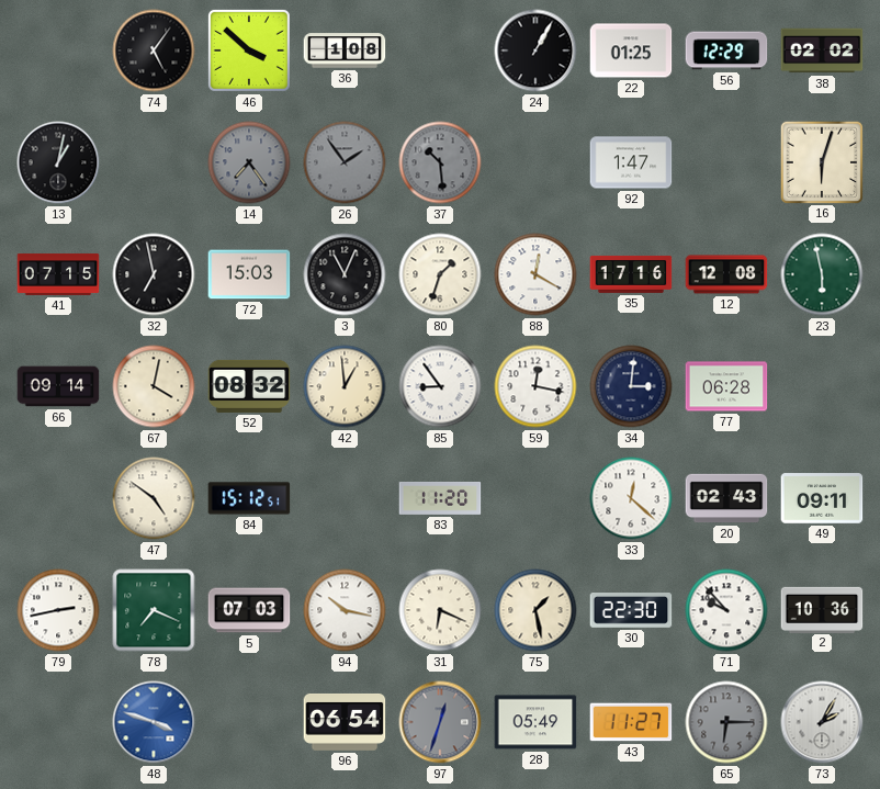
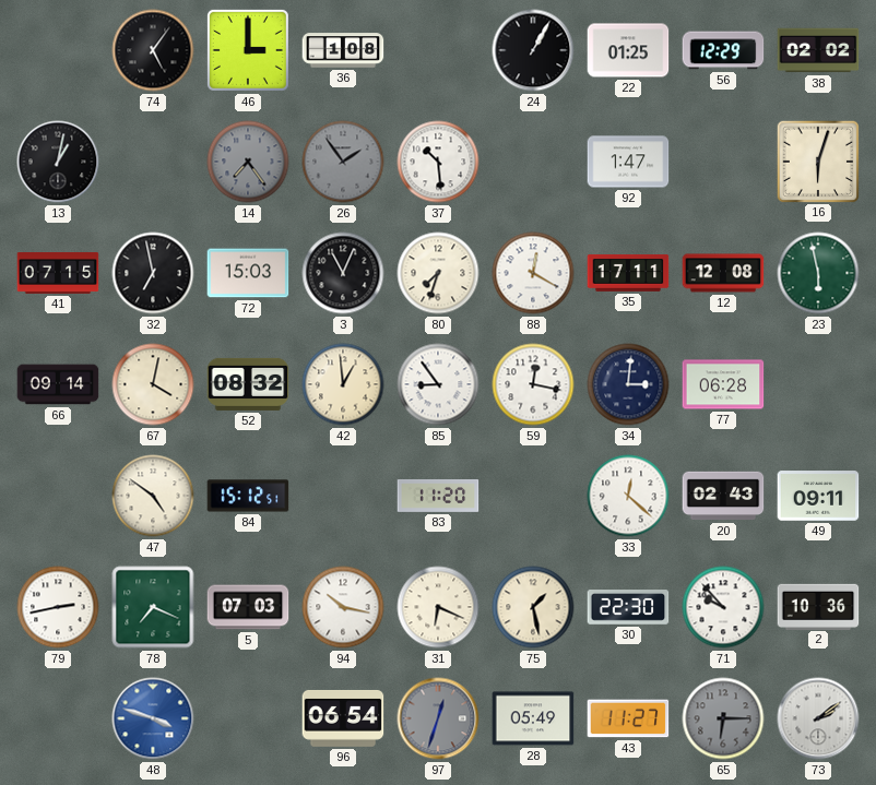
46: 3:52 -> 3:00
37 dial: grey -> white
80: 1:33 -> 7:33
35: 17:16 -> 17:11
73: 2:05 -> 2:09
